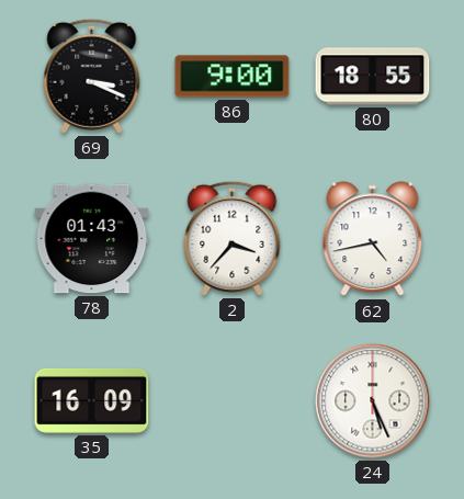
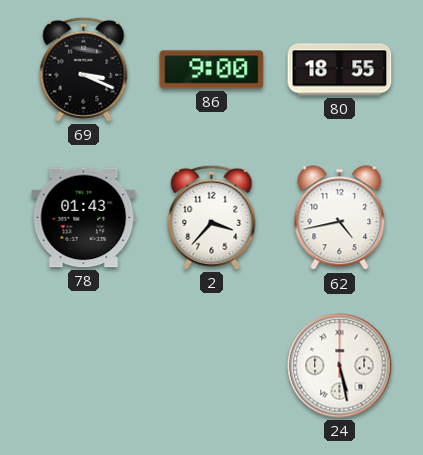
35: 16:09 -> none
24: 5:26 -> 5:28
